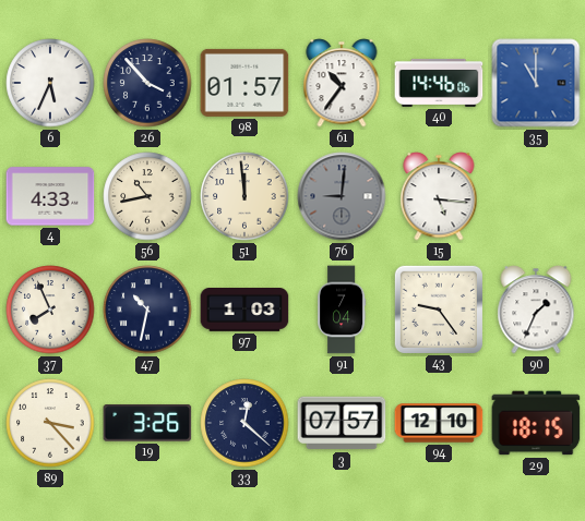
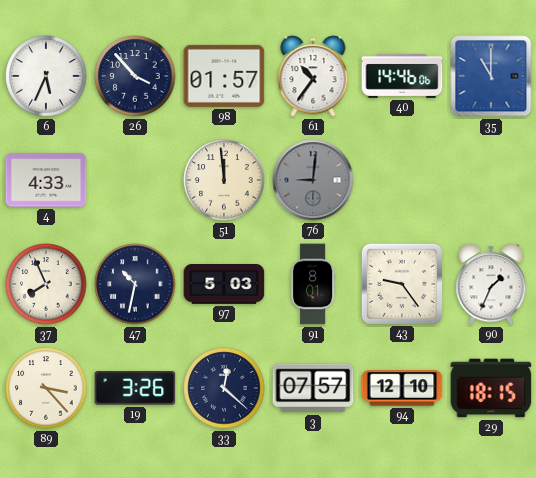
56: 10:43 -> none
15: 5:16 -> none
97: 1:03 -> 5:03
91: 7:04 -> 8:01
